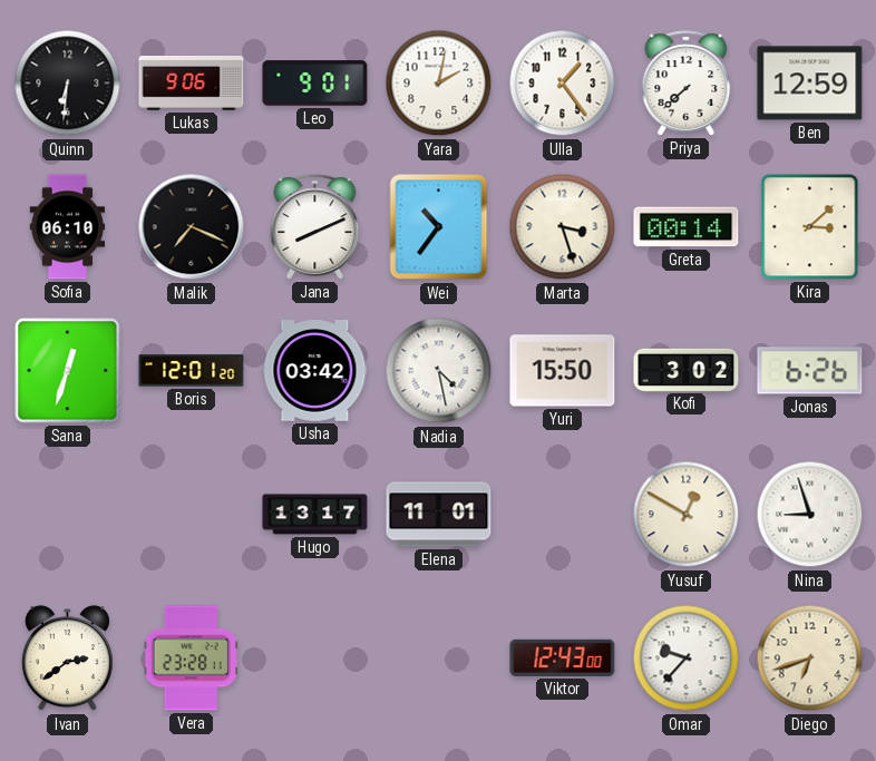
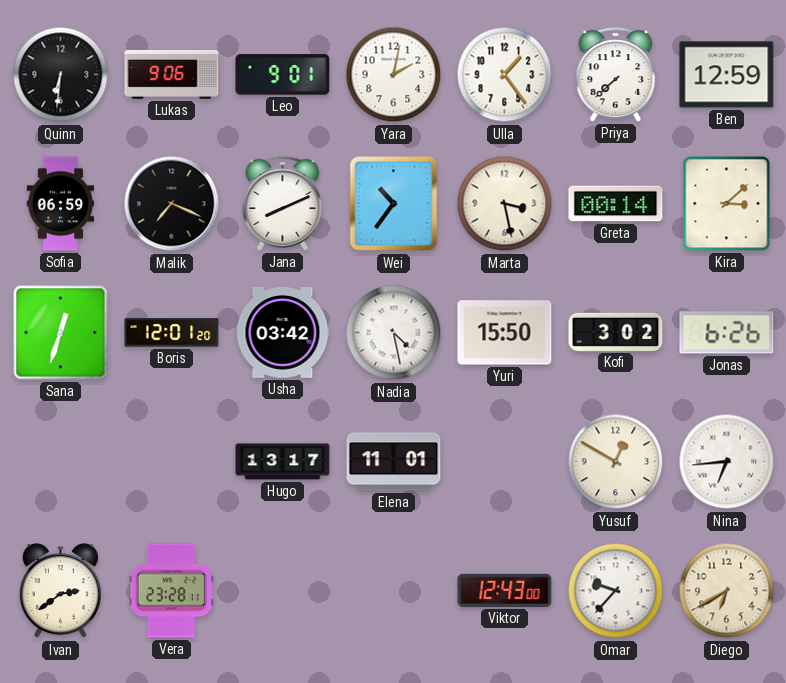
Sofia: 06:10 -> 06:59
Marta: 3:27 -> 3:28
Nina: 8:57 -> 6:44
Diego: 6:42 -> 6:40
